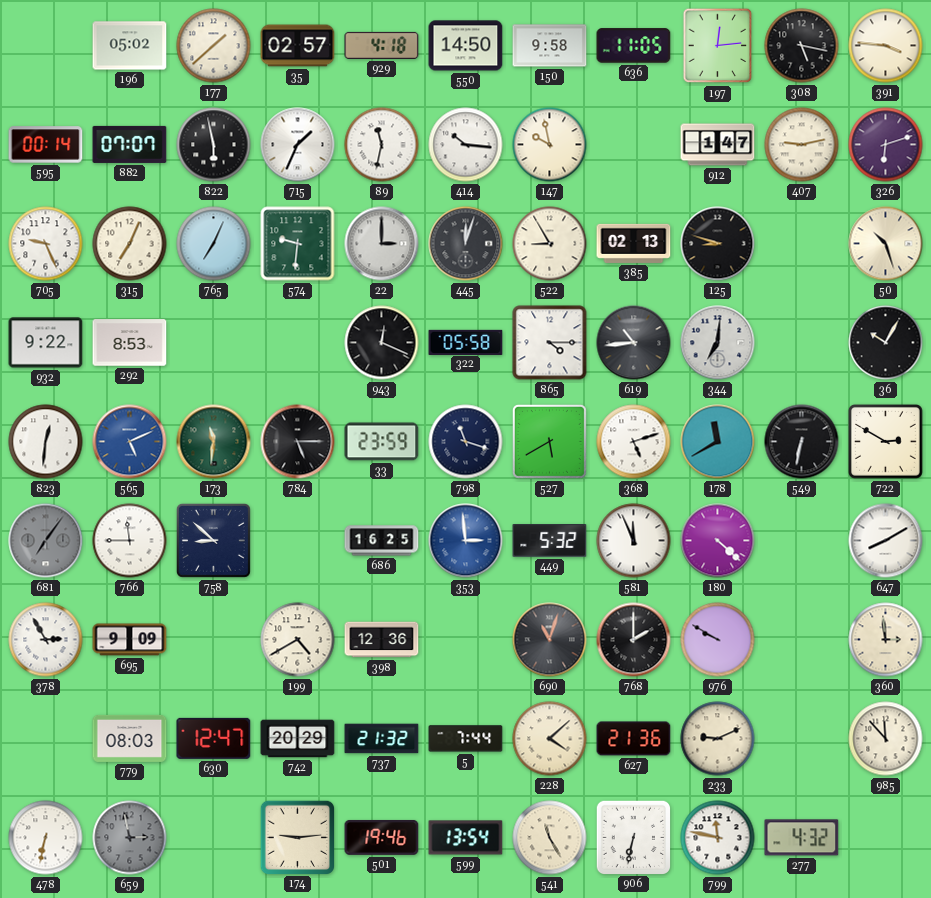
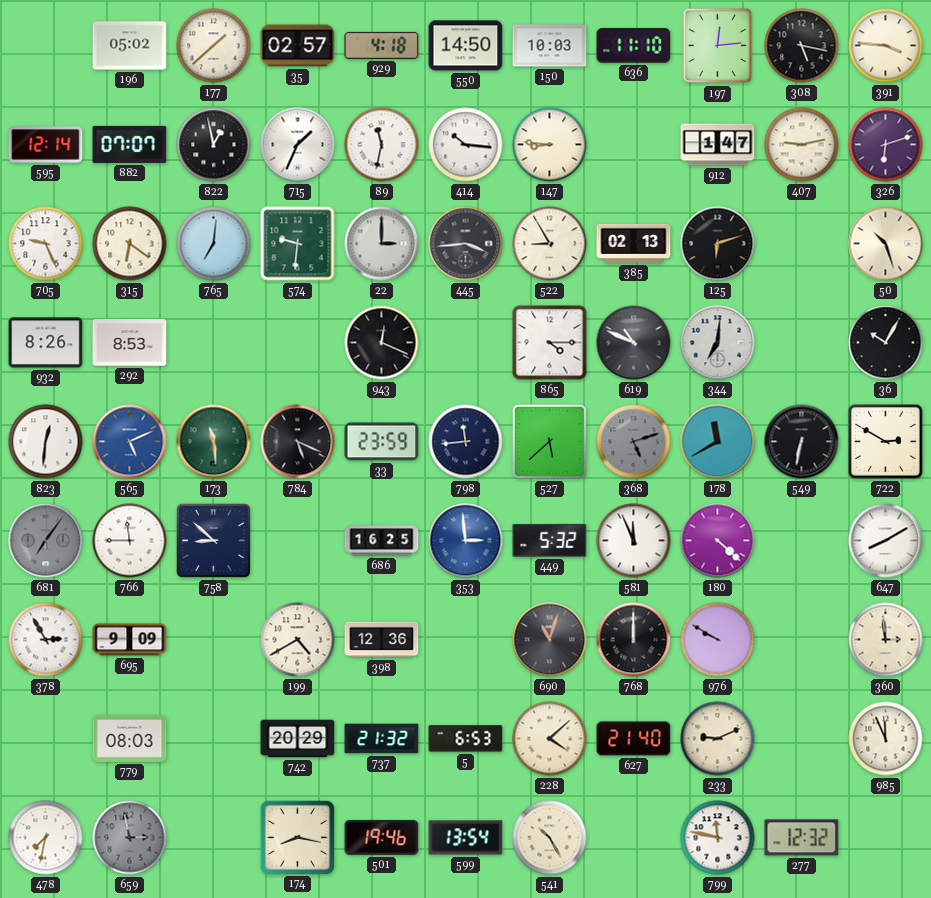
150: 9:58 -> 10:03
636: 11:05 -> 11:10
595: 00:14 -> 12:14
822: 5:58 -> 12:58
147: 9:58 -> 8:46
315: 7:04 -> 6:21
765: 7:04 -> 7:01
445: 12:03 -> 3:44
125: 8:48 -> 6:12
932: 9:22 -> 8:26
322: 05:58 -> none
619: 10:44 -> 10:49
173: 11:31 -> 11:29
784: 5:15 -> 5:19
798: 11:18 -> 11:44
527: 5:40 -> 5:38
368 dial: white -> grey
768: 2:00 -> 12:00
630: 12:47 -> none
5: 7:44 -> 6:53
627: 21:36 -> 21:40
985: 11:53 -> 11:56
478: 6:32 -> 7:32
174: 9:14 -> 8:17
541: 11:25 -> 10:25
906: 6:32 -> none
277: 4:32 -> 12:32
